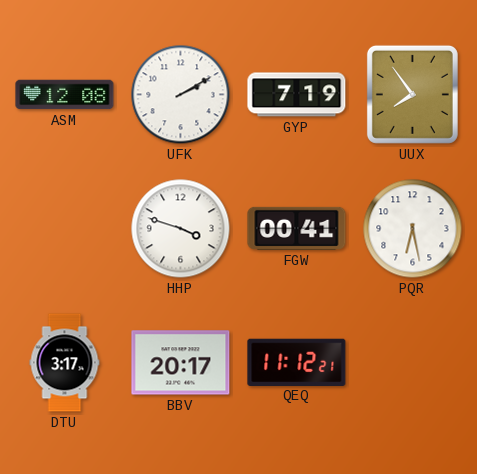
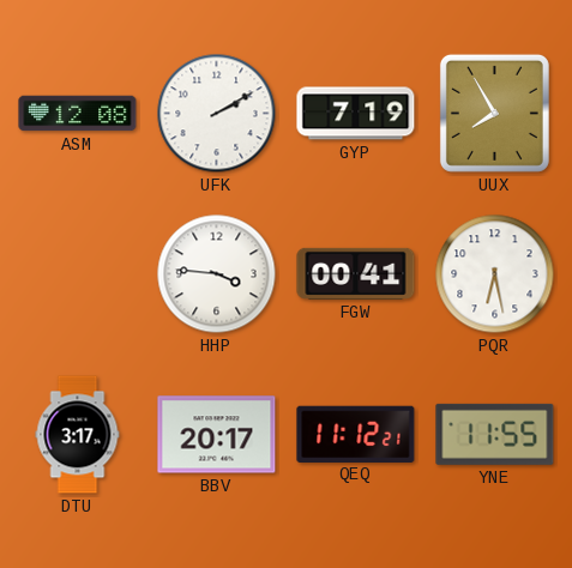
UUX: 7:54 -> 7:55
HHP: 3:48 -> 3:46
YNE: none -> 11:55
